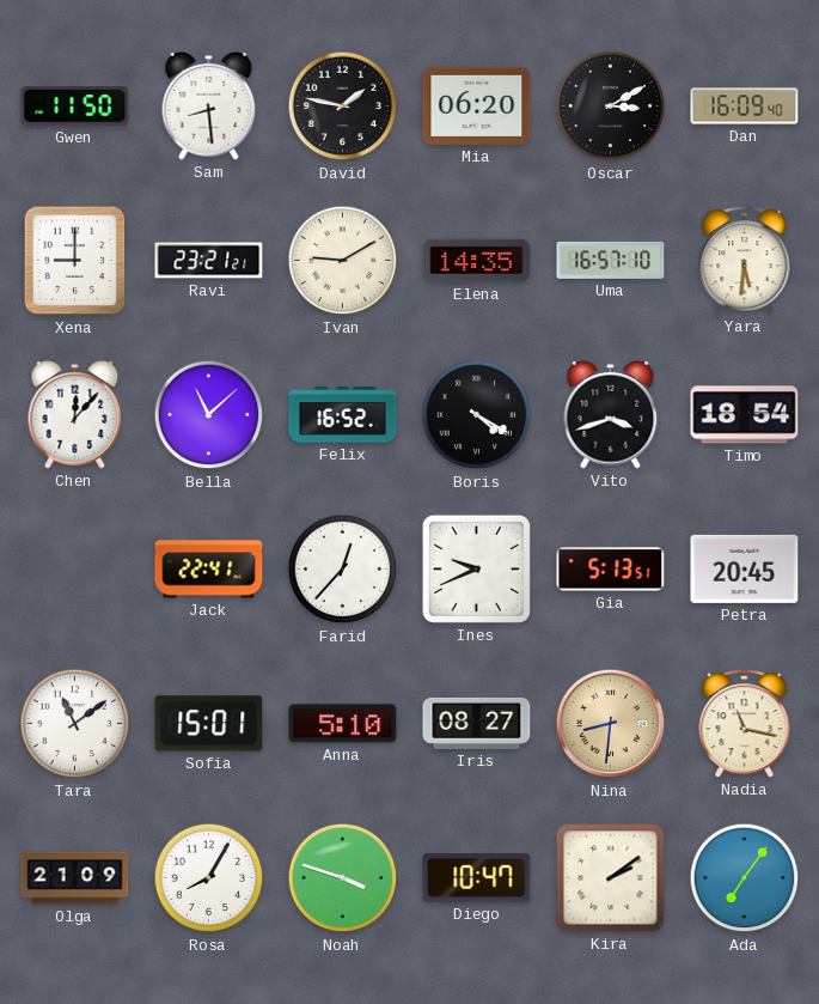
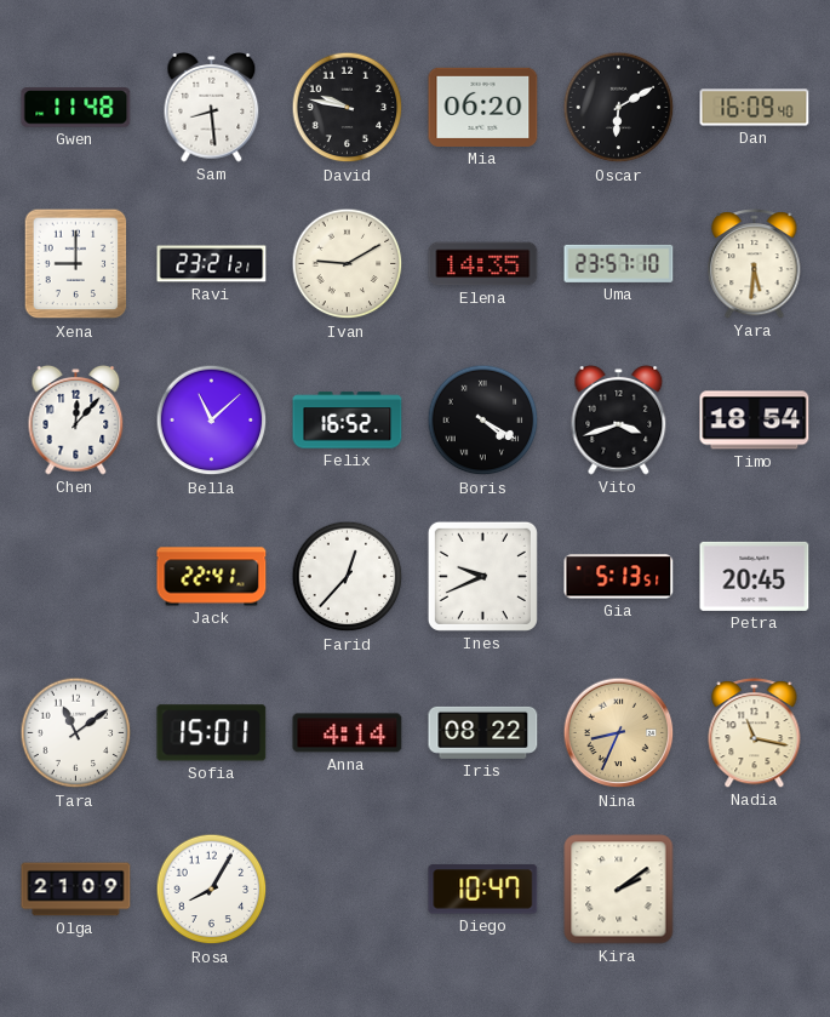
Gwen: 11:50 -> 11:48
David: 1:47 -> 9:47
Oscar: 3:10 -> 6:10
Uma: 16:57 -> 23:57
Anna: 5:10 -> 4:14
Iris: 08:27 -> 08:22
Nina: 8:31 -> 8:34
Noah: 3:48 -> none
Ada: 7:06 -> none
